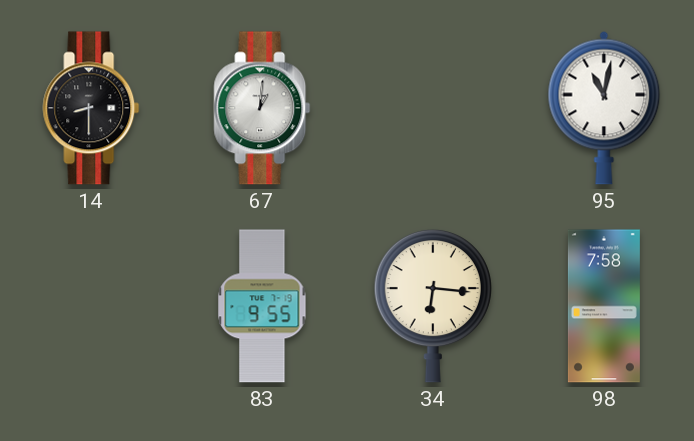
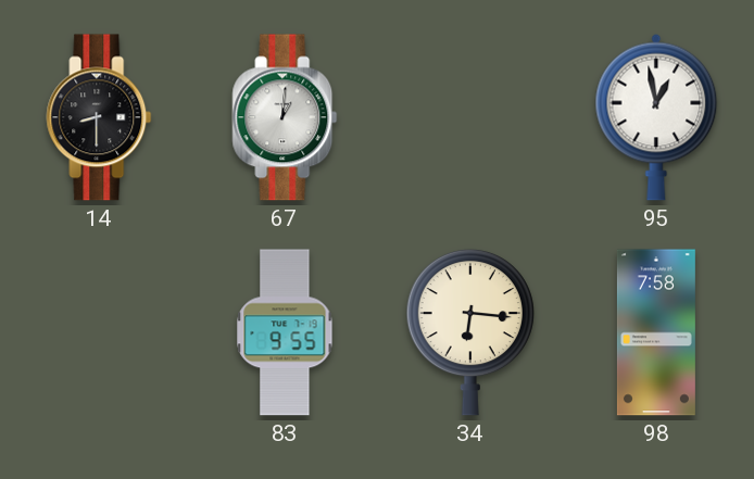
95: 11:02 -> 12:58
